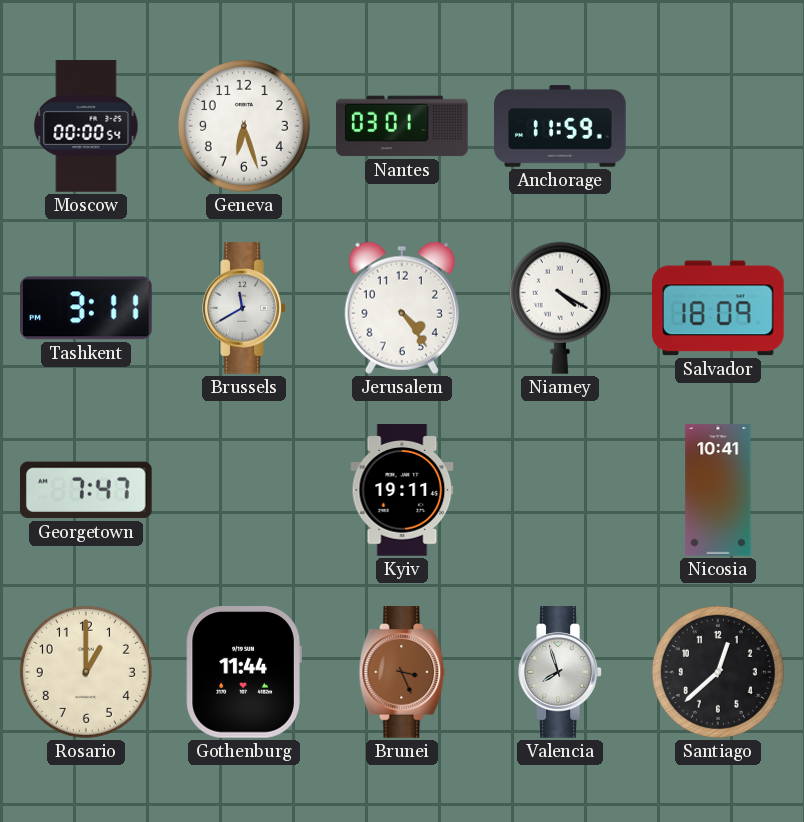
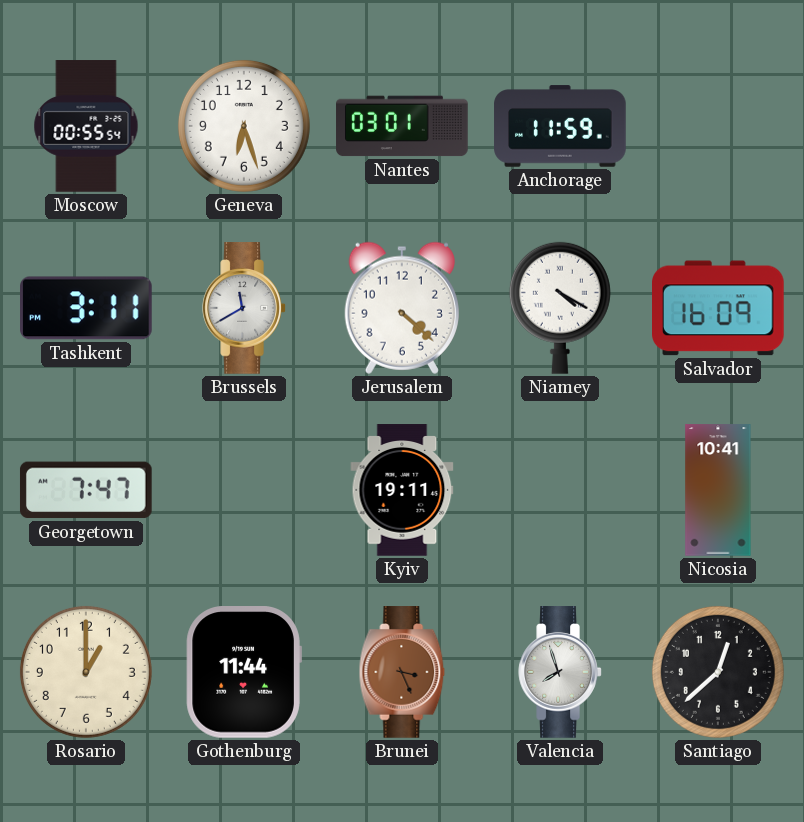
Moscow: 00:00 -> 00:55
Jerusalem: 4:24 -> 4:22
Salvador: 18:09 -> 16:09
